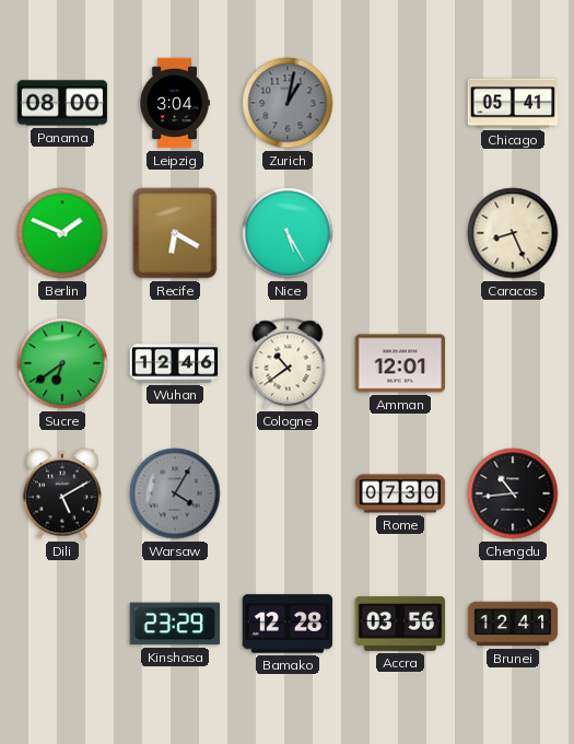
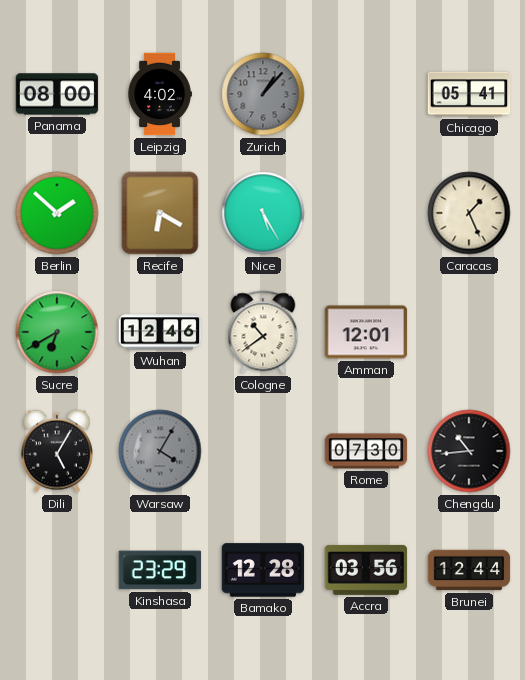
Leipzig: 3:04 -> 4:02
Zurich: 1:02 -> 1:07
Berlin: 1:49 -> 1:52
Caracas: 8:26 -> 1:26
Sucre: 6:39 -> 6:40
Dili: 5:10 -> 5:05
Brunei: 12:41 -> 12:44
